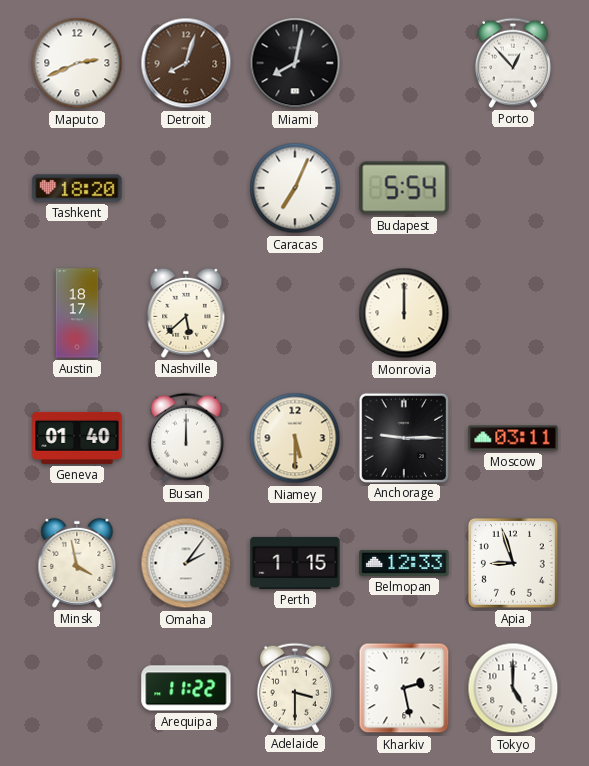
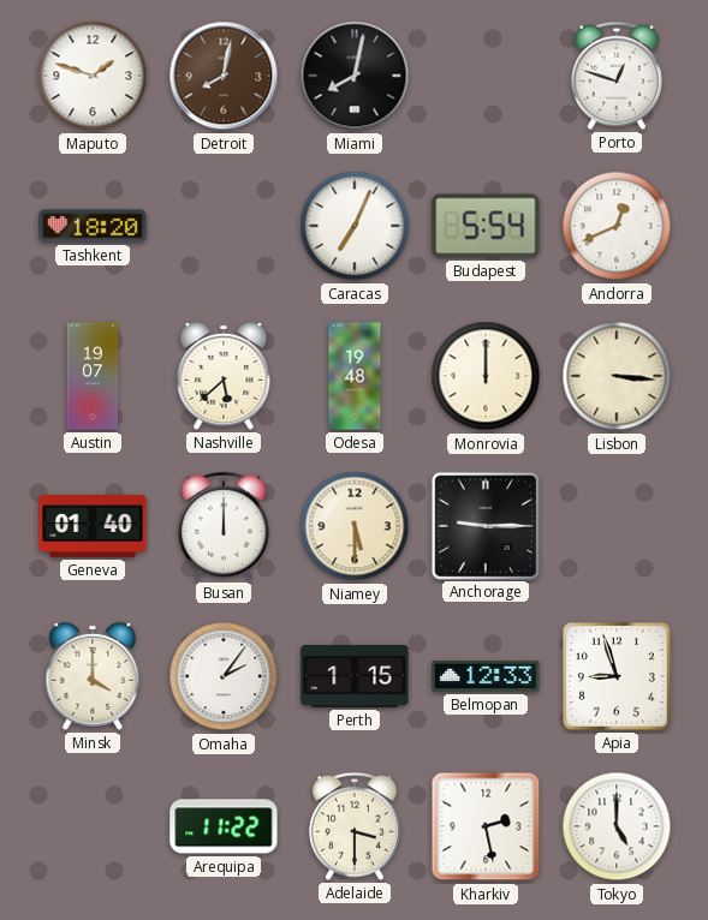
Maputo: 2:41 -> 1:48
Detroit: 8:03 -> 8:02
Porto: 12:53 -> 12:48
Andorra: none -> 12:41
Austin: 18:17 -> 19:07
Odesa: none -> 19:48
Lisbon: none -> 3:16
Moscow: 03:11 -> none
Minsk: 3:58 -> 4:00
